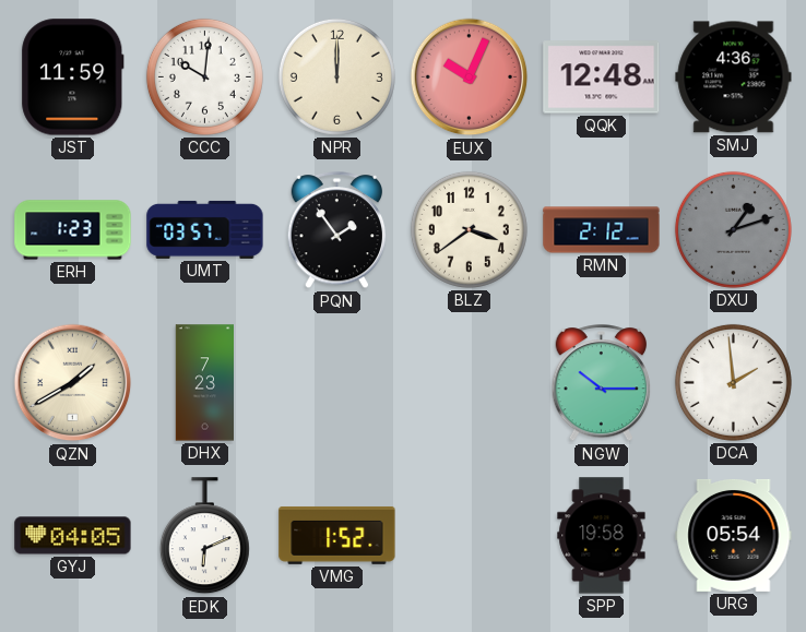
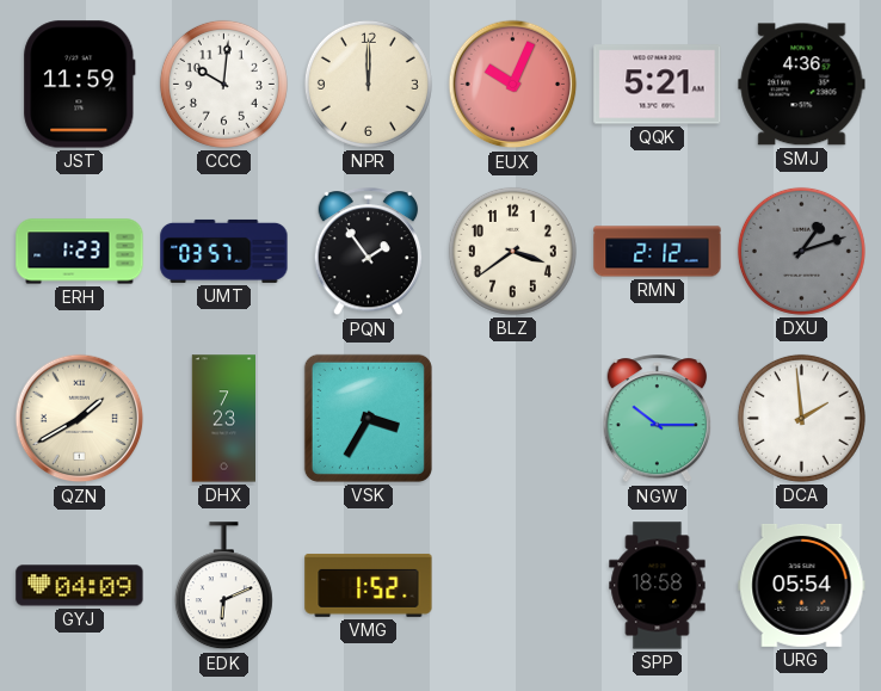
QQK: 12:48 -> 5:21
VSK: none -> 3:35
GYJ: 04:05 -> 04:09
SPP: 19:58 -> 18:58
